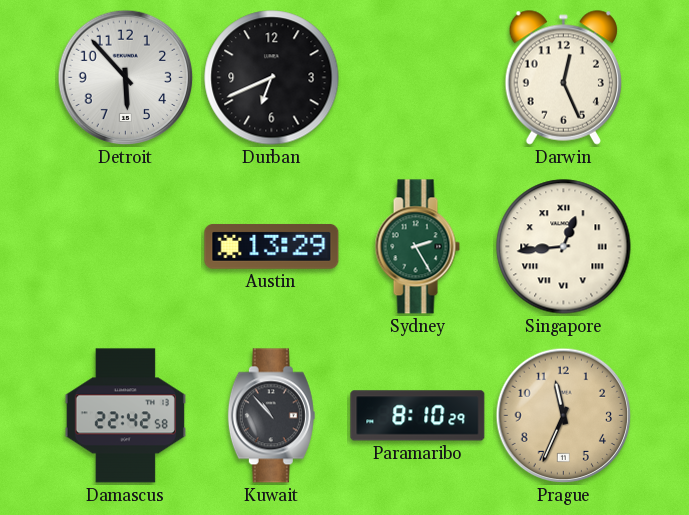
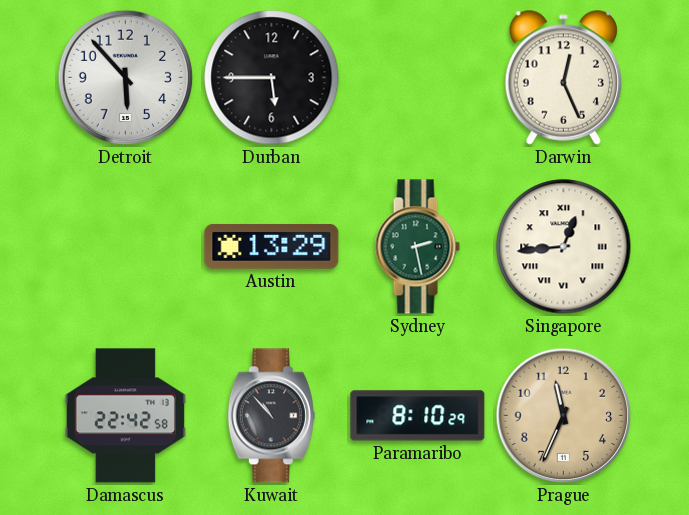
Durban: 6:41 -> 5:45
Sydney: 2:25 -> 2:28
